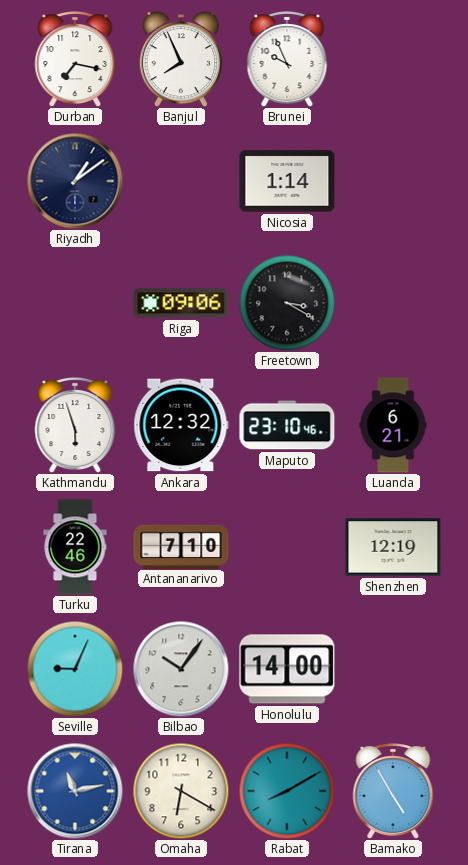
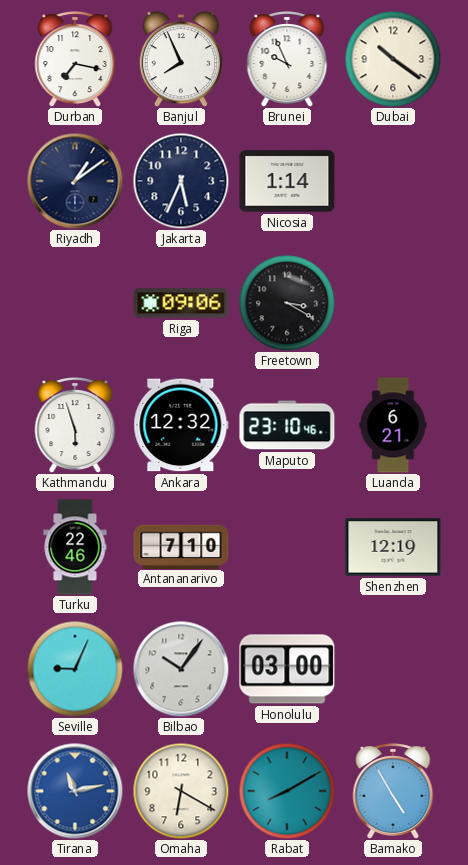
Dubai: none -> 10:21
Jakarta: none -> 5:34
Honolulu: 14:00 -> 03:00
